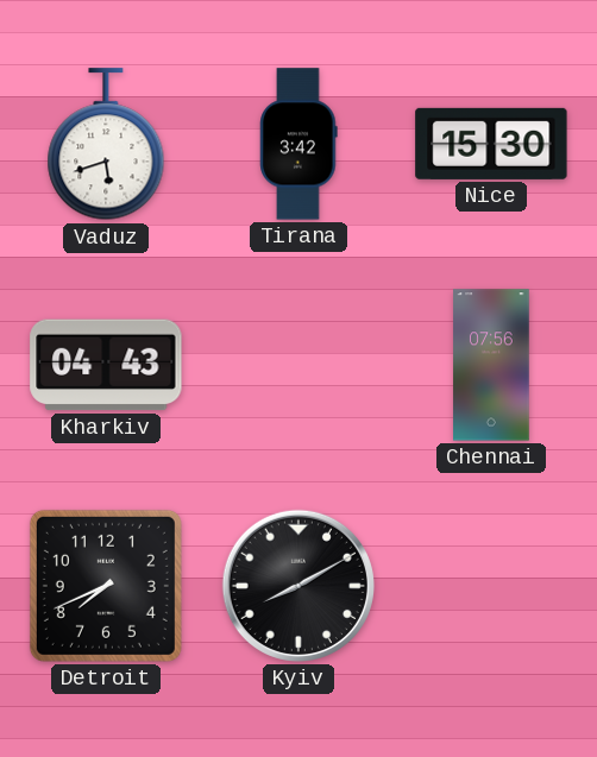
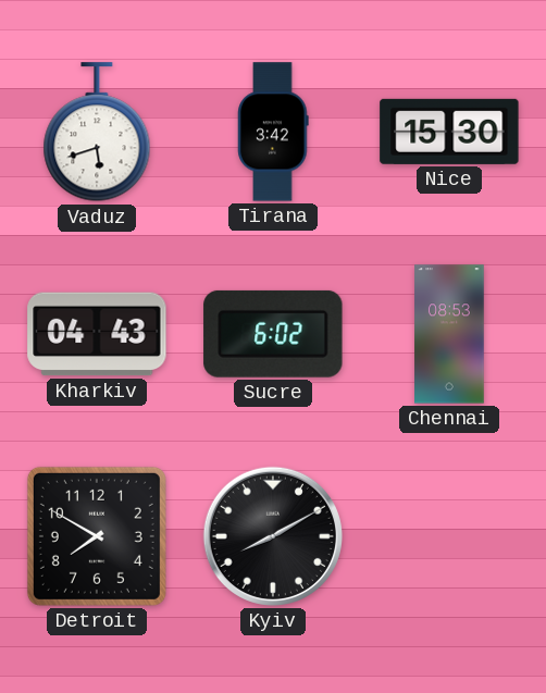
Sucre: none -> 6:02
Chennai: 07:56 -> 08:53
Detroit: 7:41 -> 7:50
